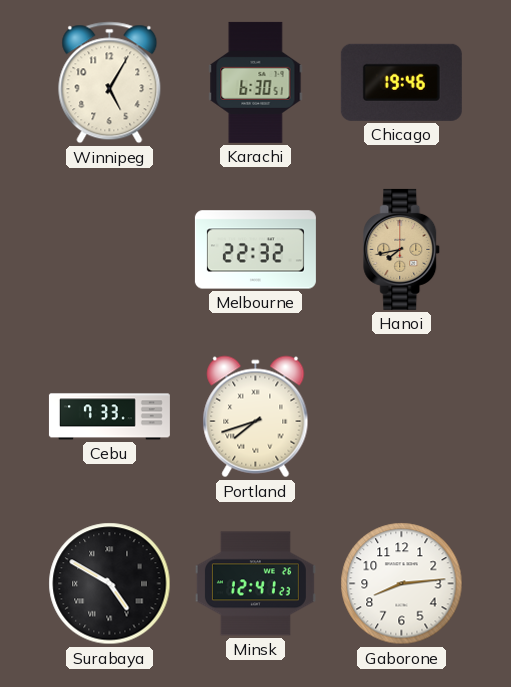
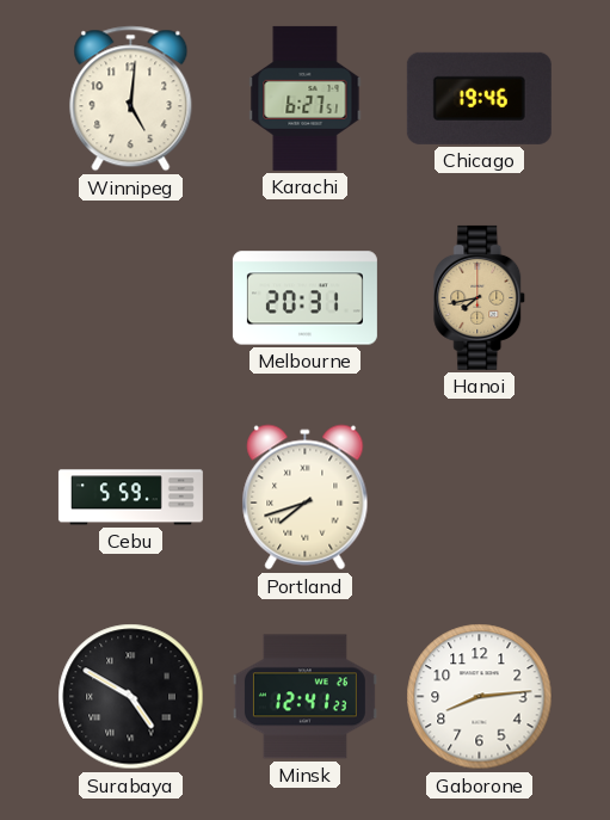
Winnipeg: 5:05 -> 5:01
Karachi: 6:30 -> 6:27
Melbourne: 22:32 -> 20:31
Cebu: 7:33 -> 5:59
